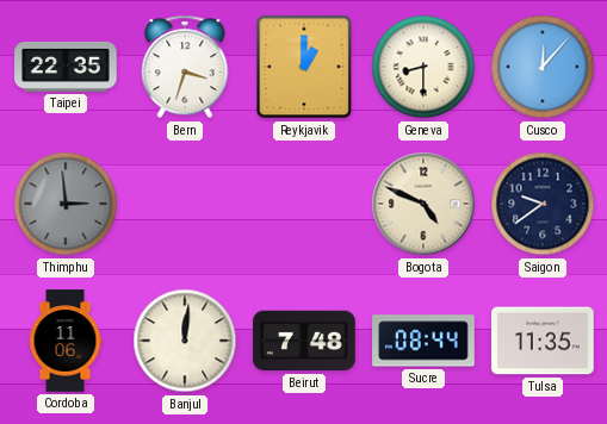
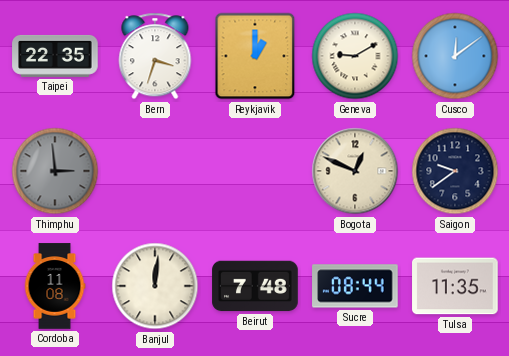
Geneva: 8:30 -> 9:10
Cusco: 12:07 -> 12:09
Bogota: 4:49 -> 12:49
Cordoba: 11:06 -> 11:08
